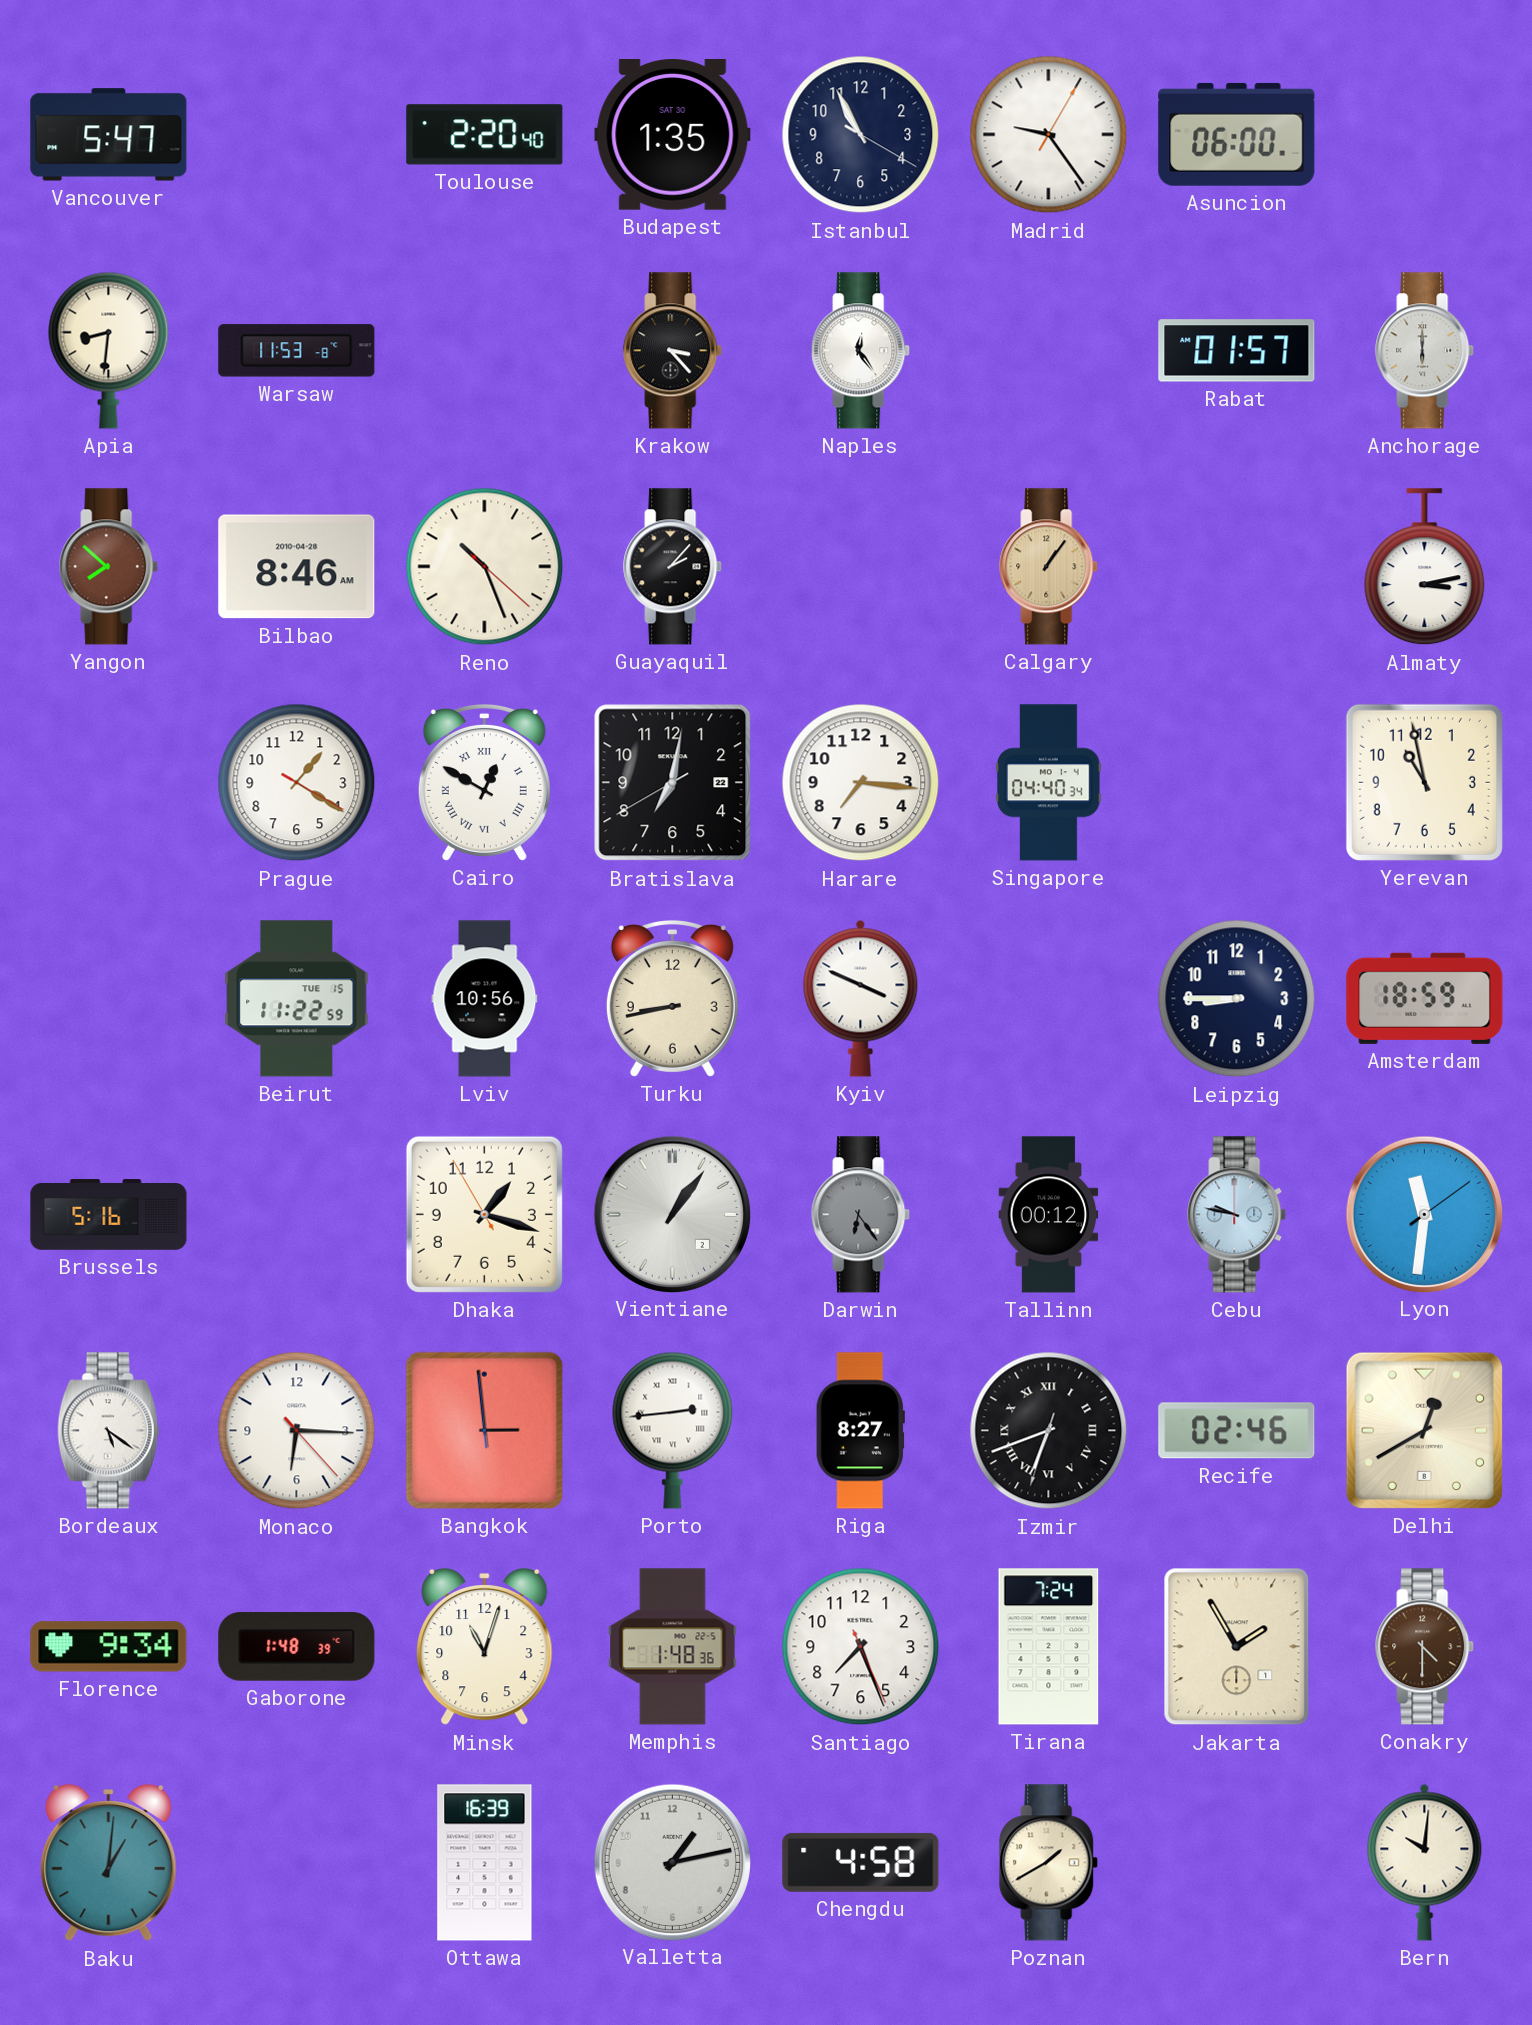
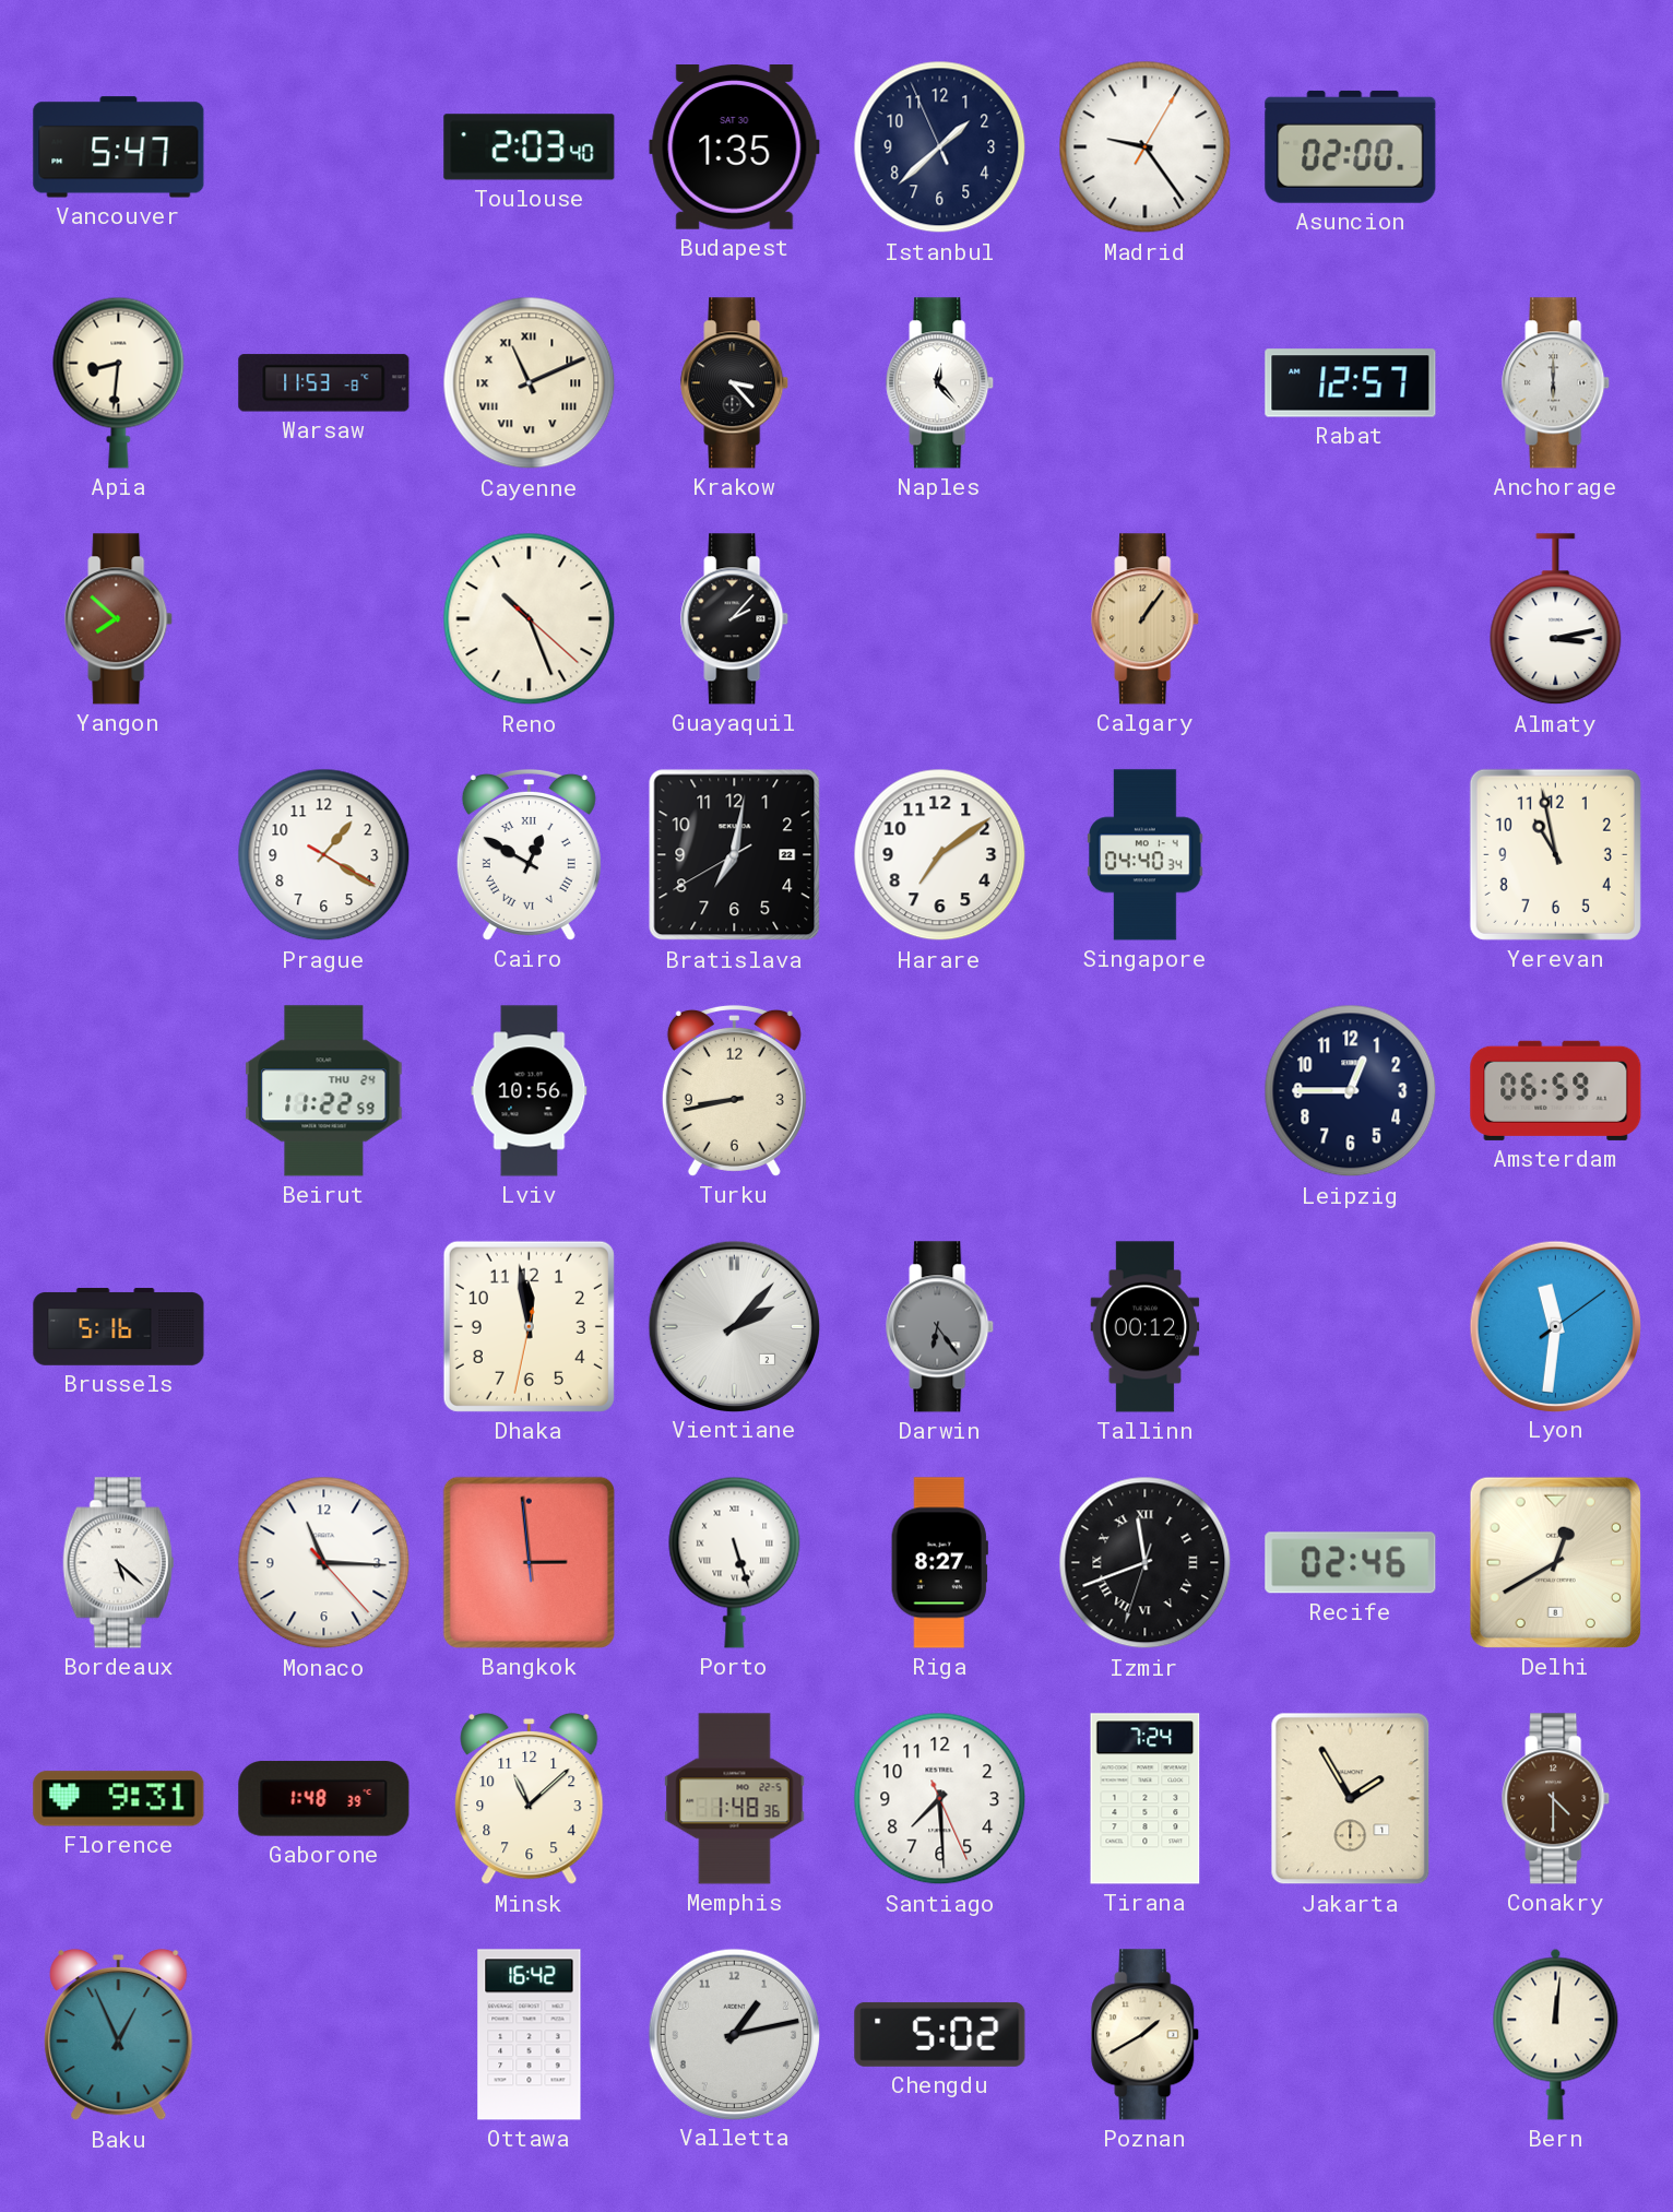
Toulouse: 2:20 -> 2:03
Istanbul: 10:55 -> 1:37
Asuncion: 06:00 -> 02:00
Cayenne: none -> 11:11
Naples: 12:24 -> 12:23
Rabat: 01:57 -> 12:57
Bilbao: 8:46 -> none
Harare: 7:16 -> 7:09
Beirut date: TUE 15 -> THU 24
Kyiv: 3:49 -> none
Leipzig: 8:45 -> 12:45
Amsterdam: 18:59 -> 06:59
Dhaka: 1:17 -> 11:58
Vientiane: 1:06 -> 2:07
Cebu: 9:47 -> none
Bordeaux: 5:21 -> 5:22
Monaco: 6:15 -> 11:15
Porto: 2:44 -> 5:27
Izmir: 6:41 -> 11:41
Florence: 9:34 -> 9:31
Minsk: 11:03 -> 11:08
Santiago: 7:26 -> 7:29
Baku: 1:01 -> 12:56
Ottawa: 16:39 -> 16:42
Chengdu: 4:58 -> 5:02
Bern: 10:01 -> 12:01
